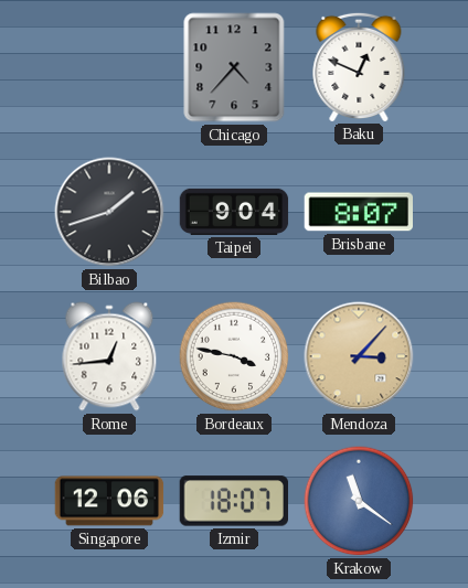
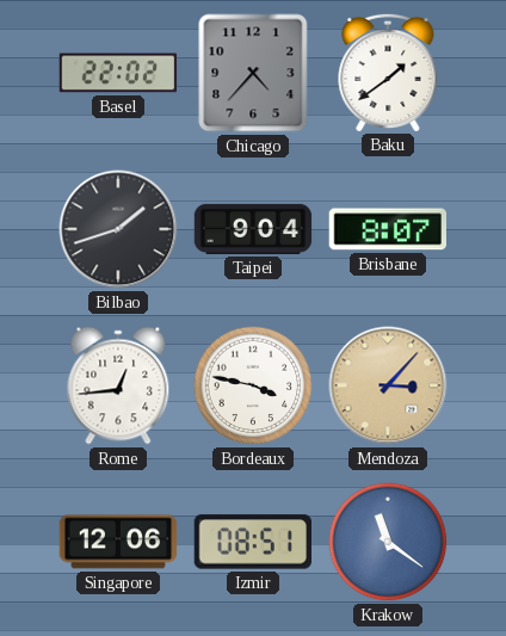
Basel: none -> 22:02
Baku: 12:49 -> 1:39
Izmir: 18:07 -> 08:51
